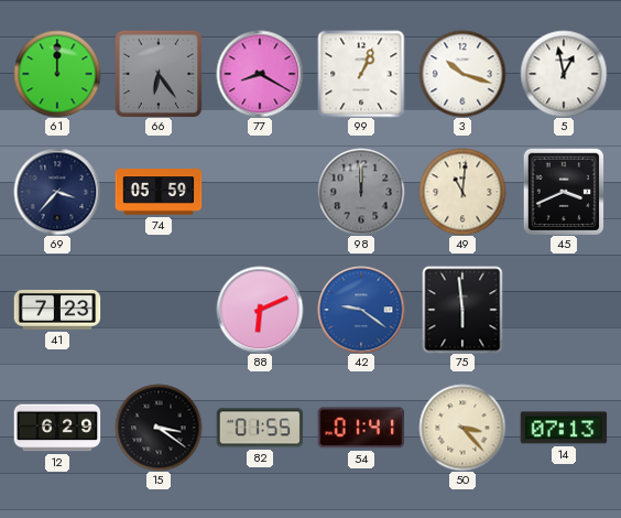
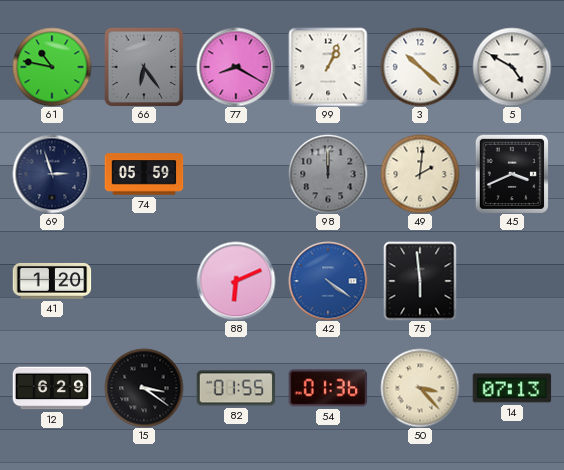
61: 12:00 -> 10:47
3: 10:18 -> 10:22
5: 12:58 -> 4:50
69: 3:37 -> 2:57
49: 11:01 -> 2:01
41: 7:23 -> 1:20
42: 9:21 -> 4:21
54: 01:41 -> 01:36
